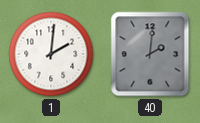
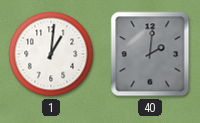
1: 2:01 -> 1:01
